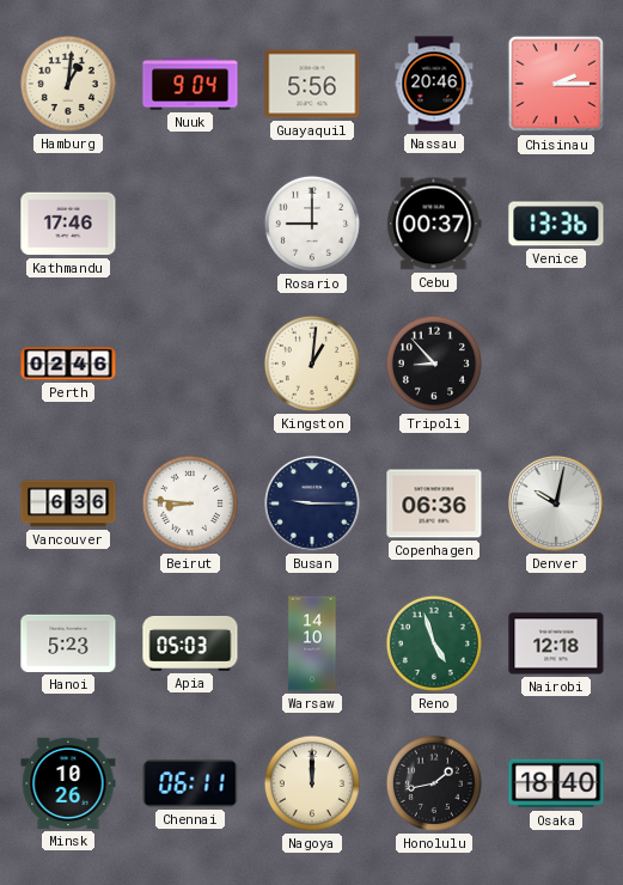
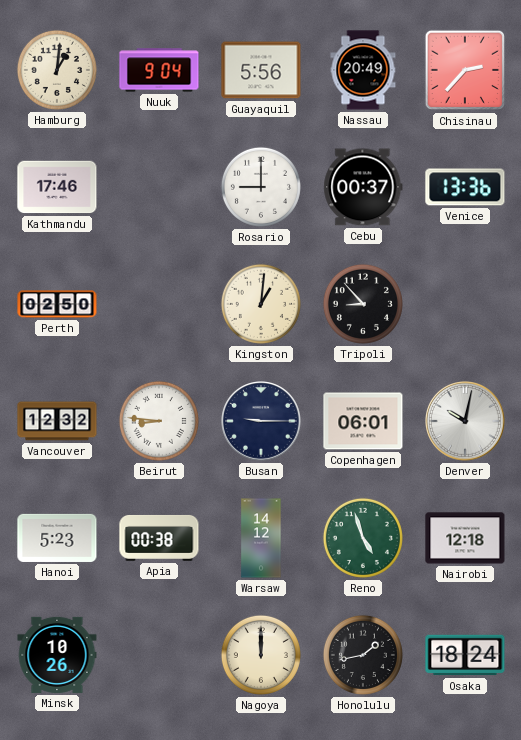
Nassau: 20:46 -> 20:49
Chisinau: 2:15 -> 2:37
Perth: 02:46 -> 02:50
Vancouver: 6:36 -> 12:32
Copenhagen: 06:36 -> 06:01
Apia: 05:03 -> 00:38
Warsaw: 14:10 -> 14:12
Chennai: 06:11 -> none
Osaka: 18:40 -> 18:24
